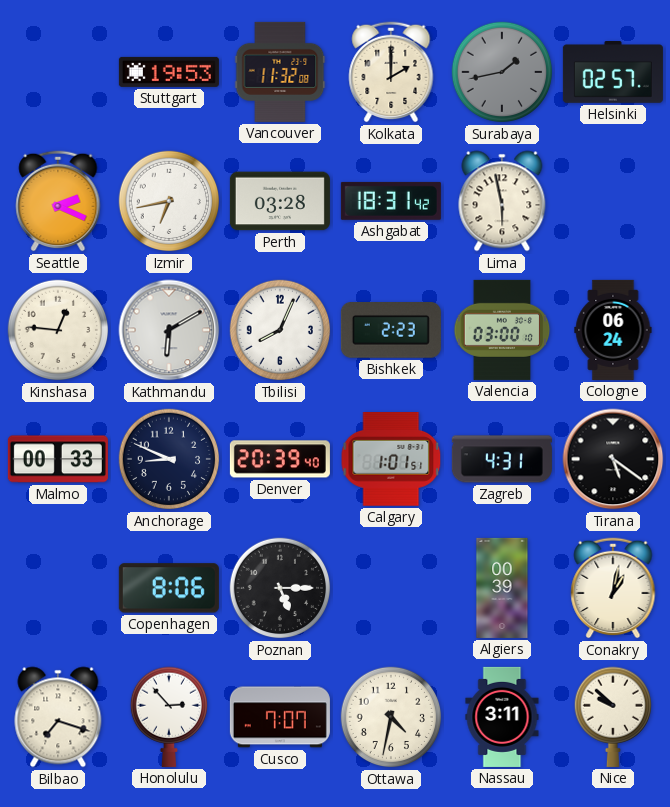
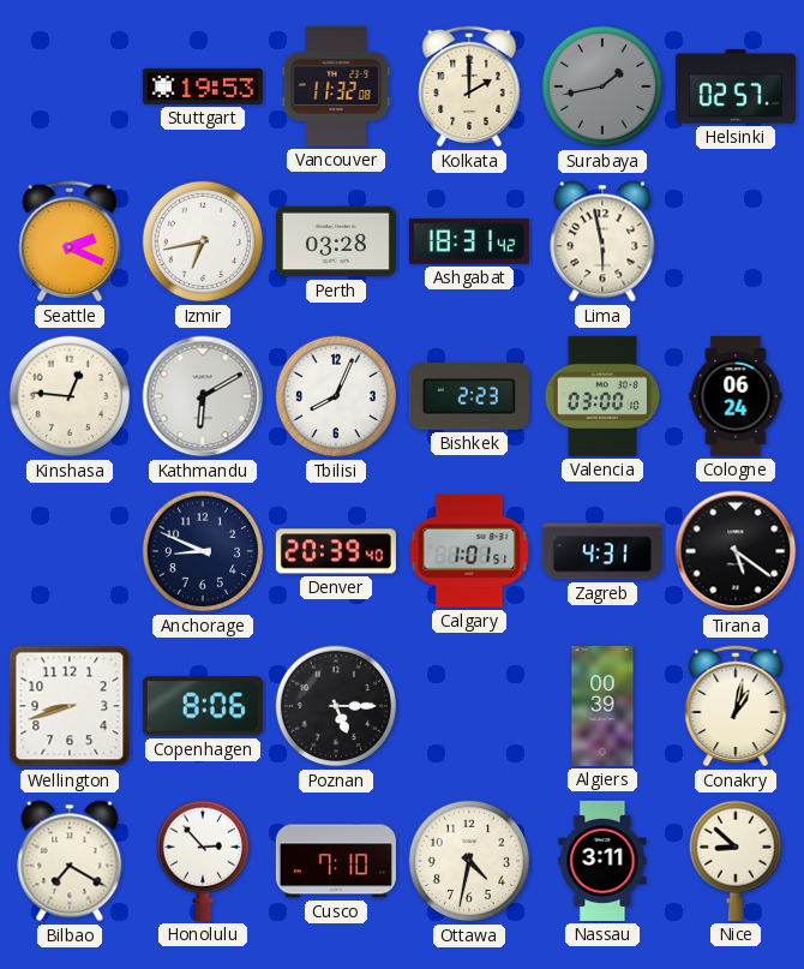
Malmo: 00:33 -> none
Wellington: none -> 8:42
Bilbao: 7:18 -> 7:20
Cusco: 7:07 -> 7:10
Nice: 9:52 -> 8:52
